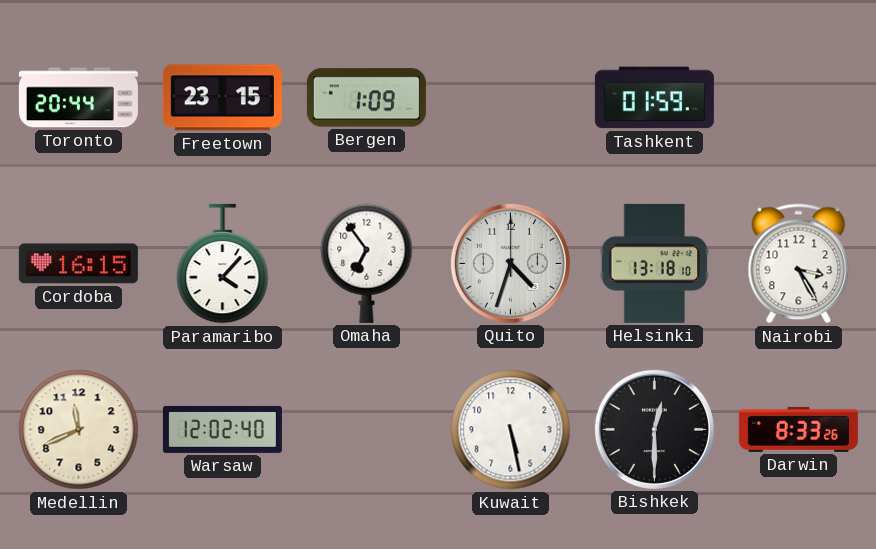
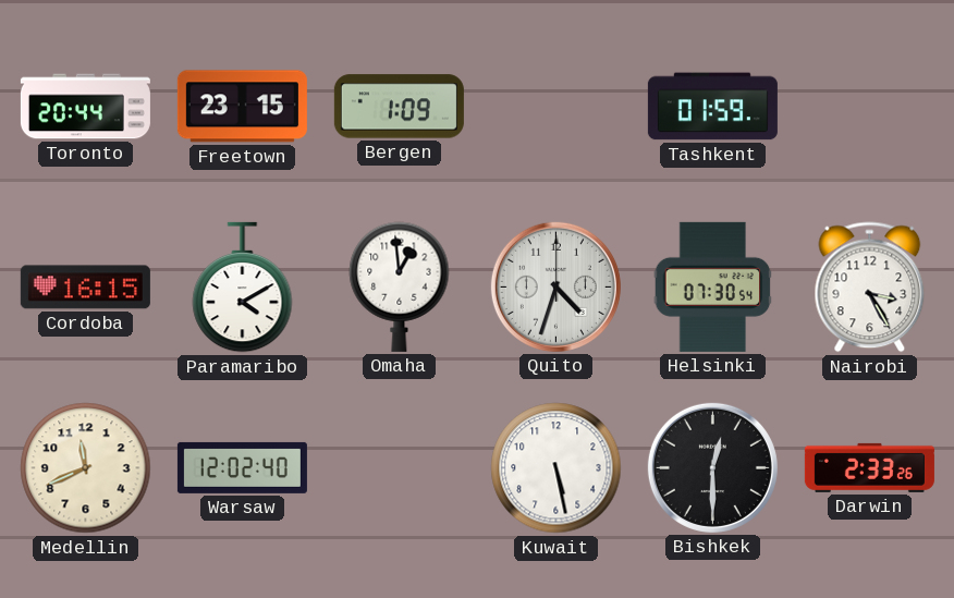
Paramaribo: 4:07 -> 4:10
Omaha: 6:54 -> 12:59
Helsinki: 13:18 -> 07:30
Darwin: 8:33 -> 2:33
